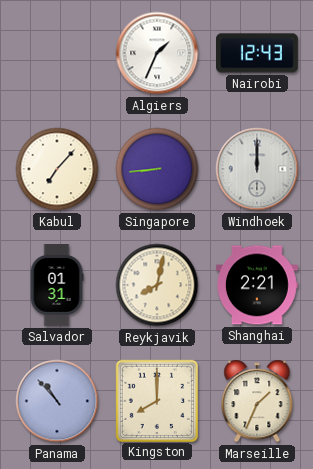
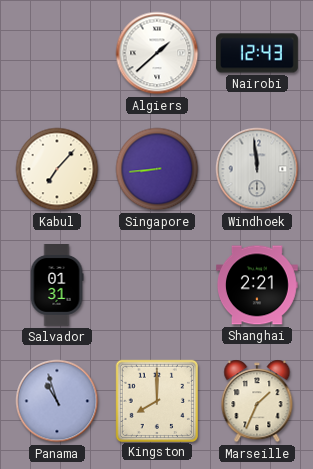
Algiers: 1:34 -> 1:38
Windhoek: 12:00 -> 11:59
Reykjavik: 8:02 -> none
Panama: 10:53 -> 10:57
